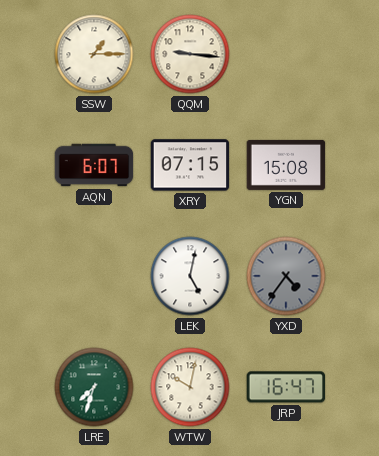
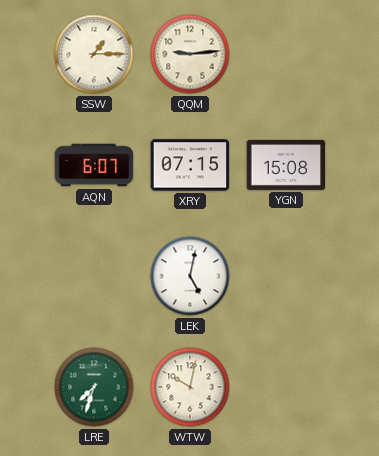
QQM: 9:16 -> 9:14
YXD: 4:36 -> none
JRP: 16:47 -> none
